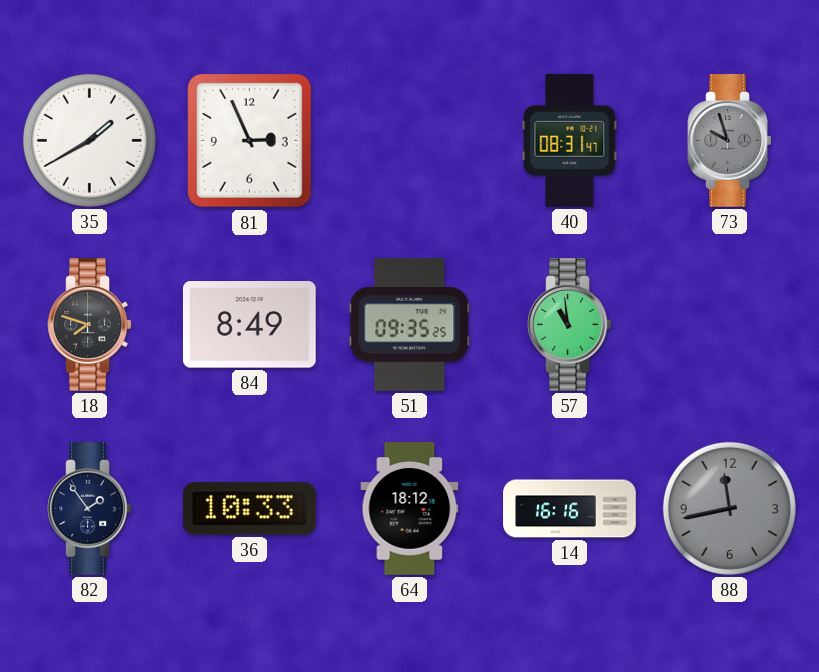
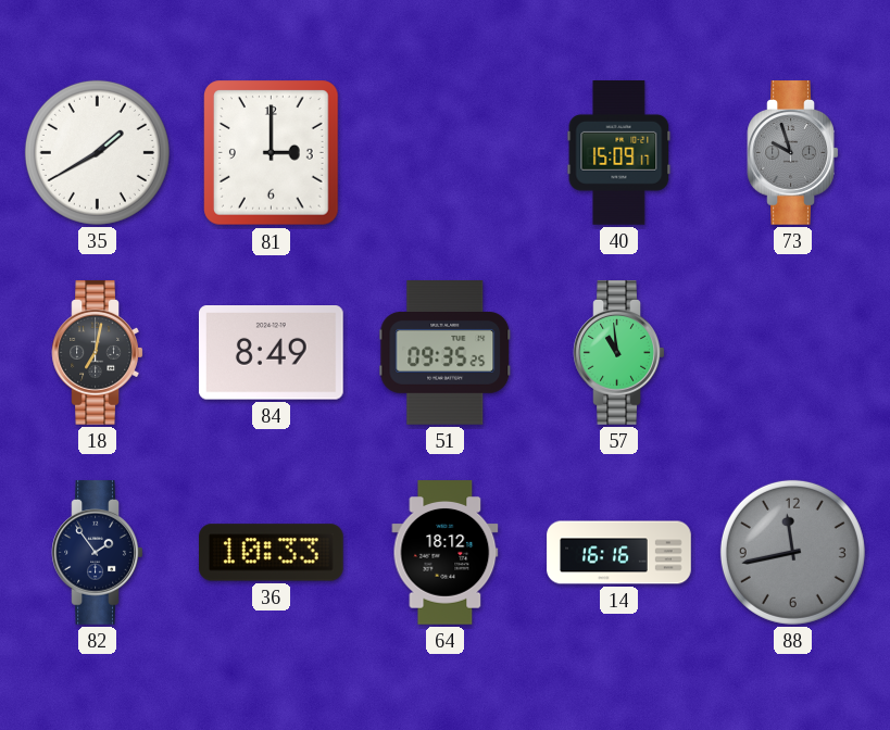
81: 2:56 -> 3:00
40: 08:31 -> 15:09
18: 7:48 -> 7:02
